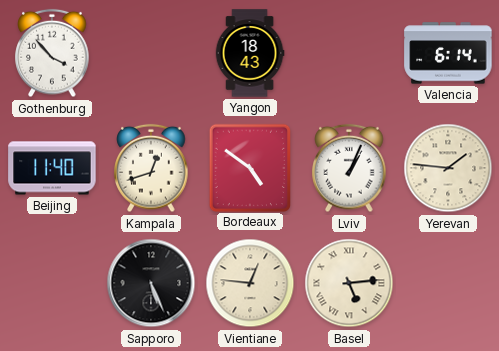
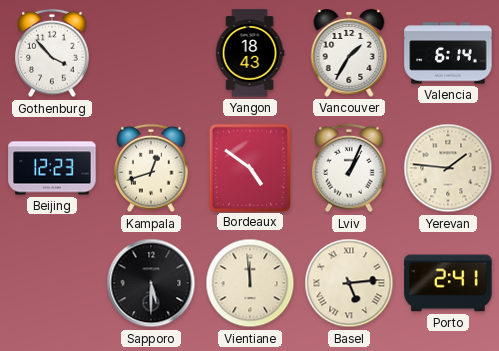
Vancouver: none -> 1:35
Beijing: 11:40 -> 12:23
Sapporo: 5:26 -> 5:30
Vientiane: 12:46 -> 11:59
Porto: none -> 2:41
